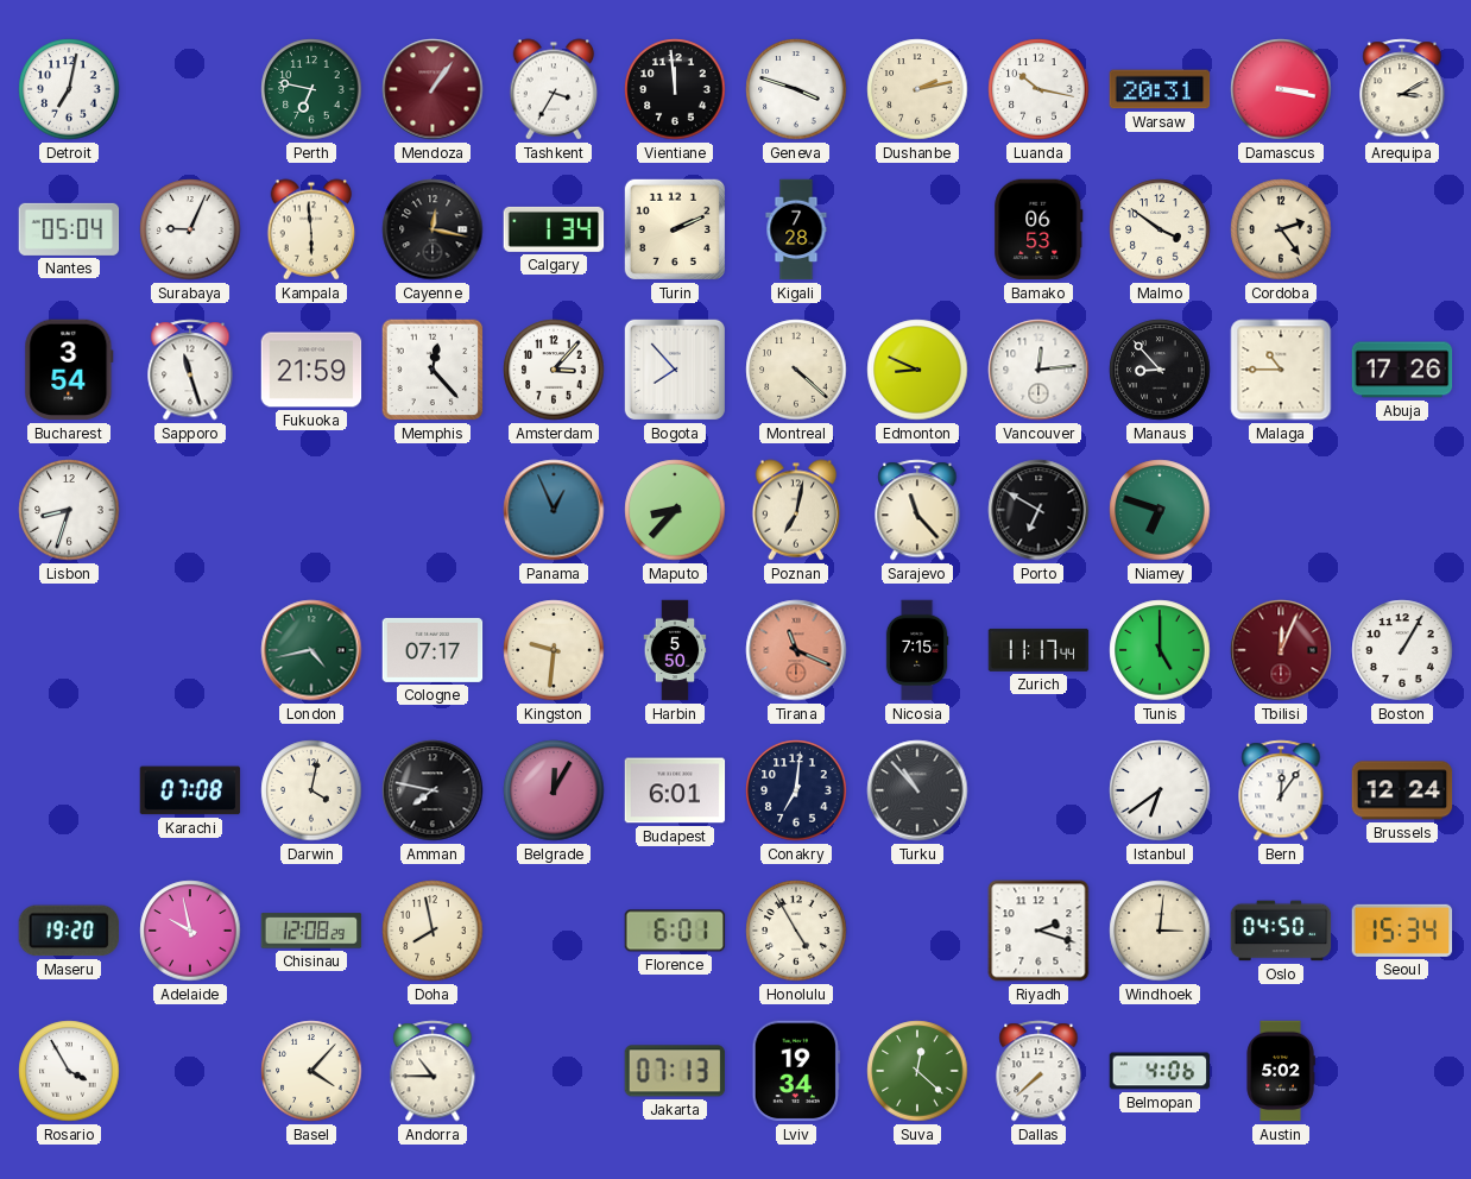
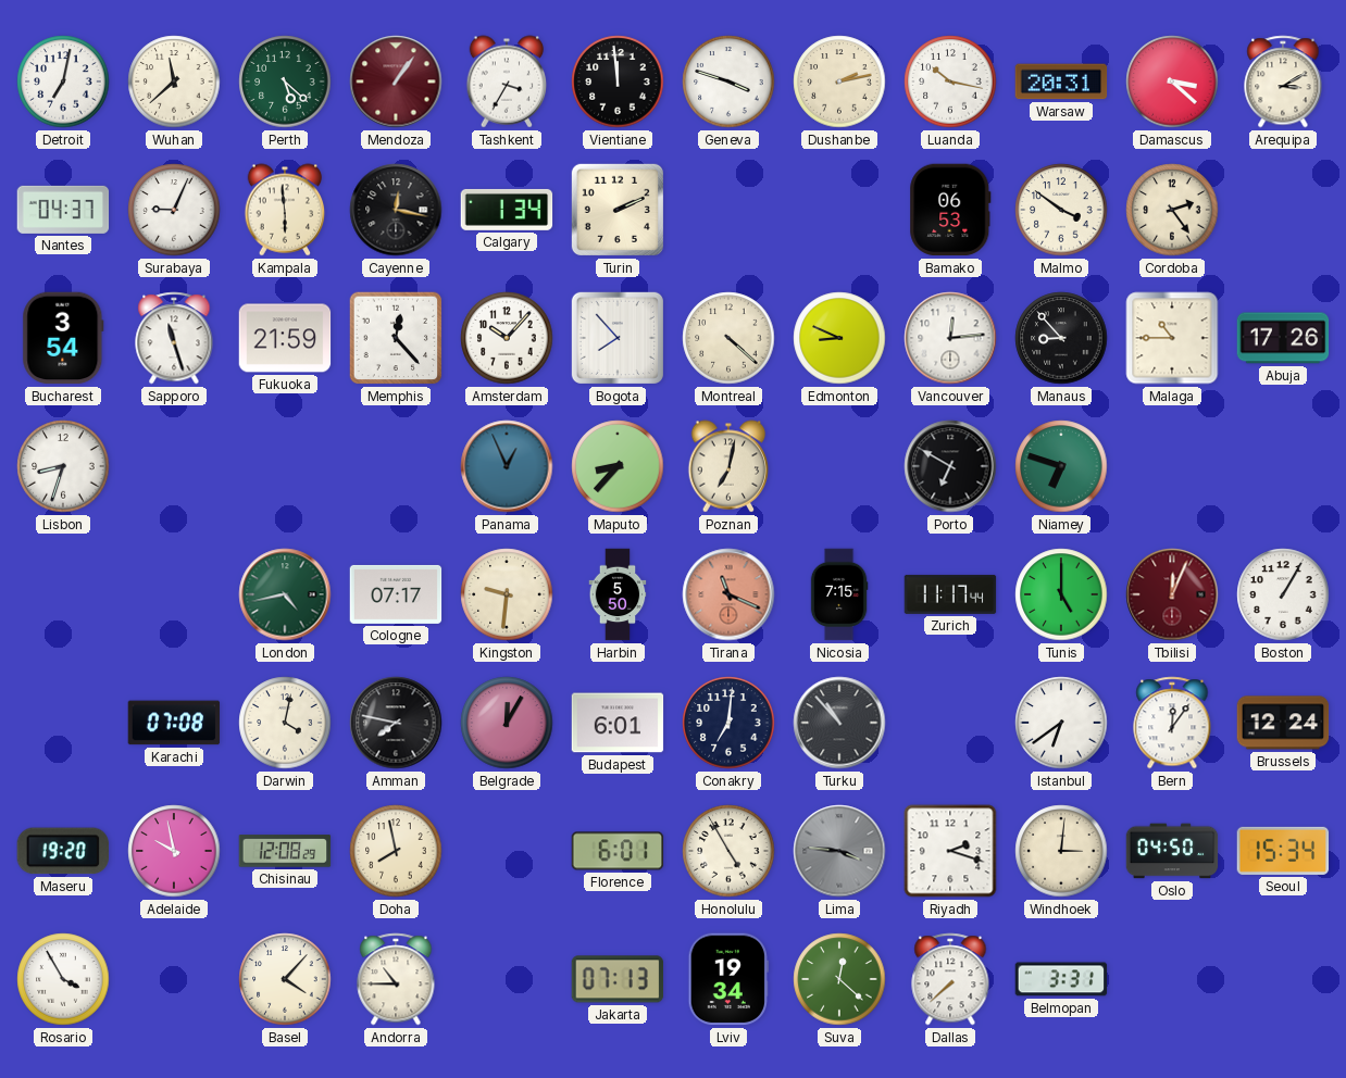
Wuhan: none -> 11:38
Perth: 6:47 -> 5:22
Damascus: 3:17 -> 3:22
Nantes: 05:04 -> 04:37
Kigali: 7:28 -> none
Amsterdam: 3:07 -> 10:07
Sarajevo: 11:23 -> none
Lima: none -> 3:46
Belmopan: 4:06 -> 3:31
Austin: 5:02 -> none
